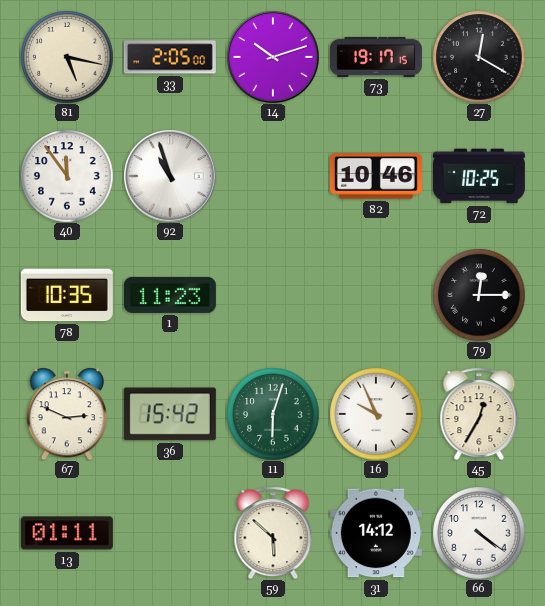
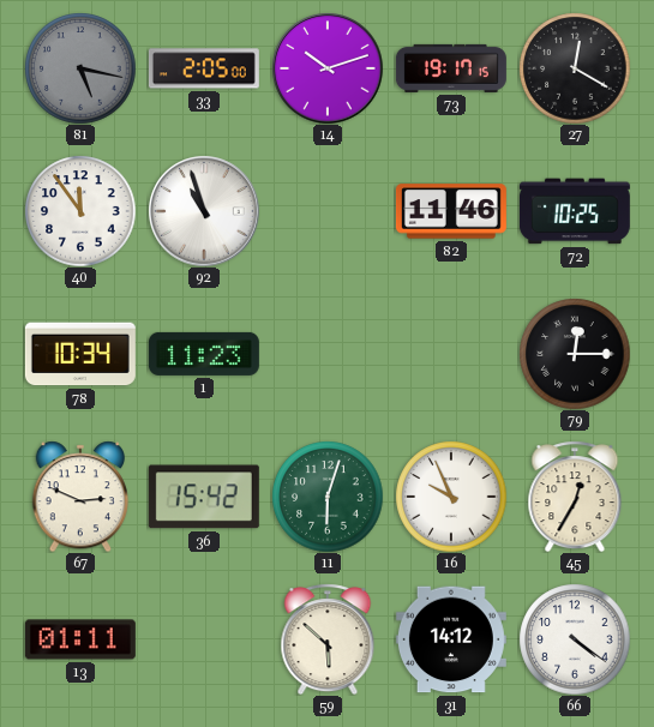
81 dial: cream -> grey
82: 10:46 -> 11:46
78: 10:35 -> 10:34
